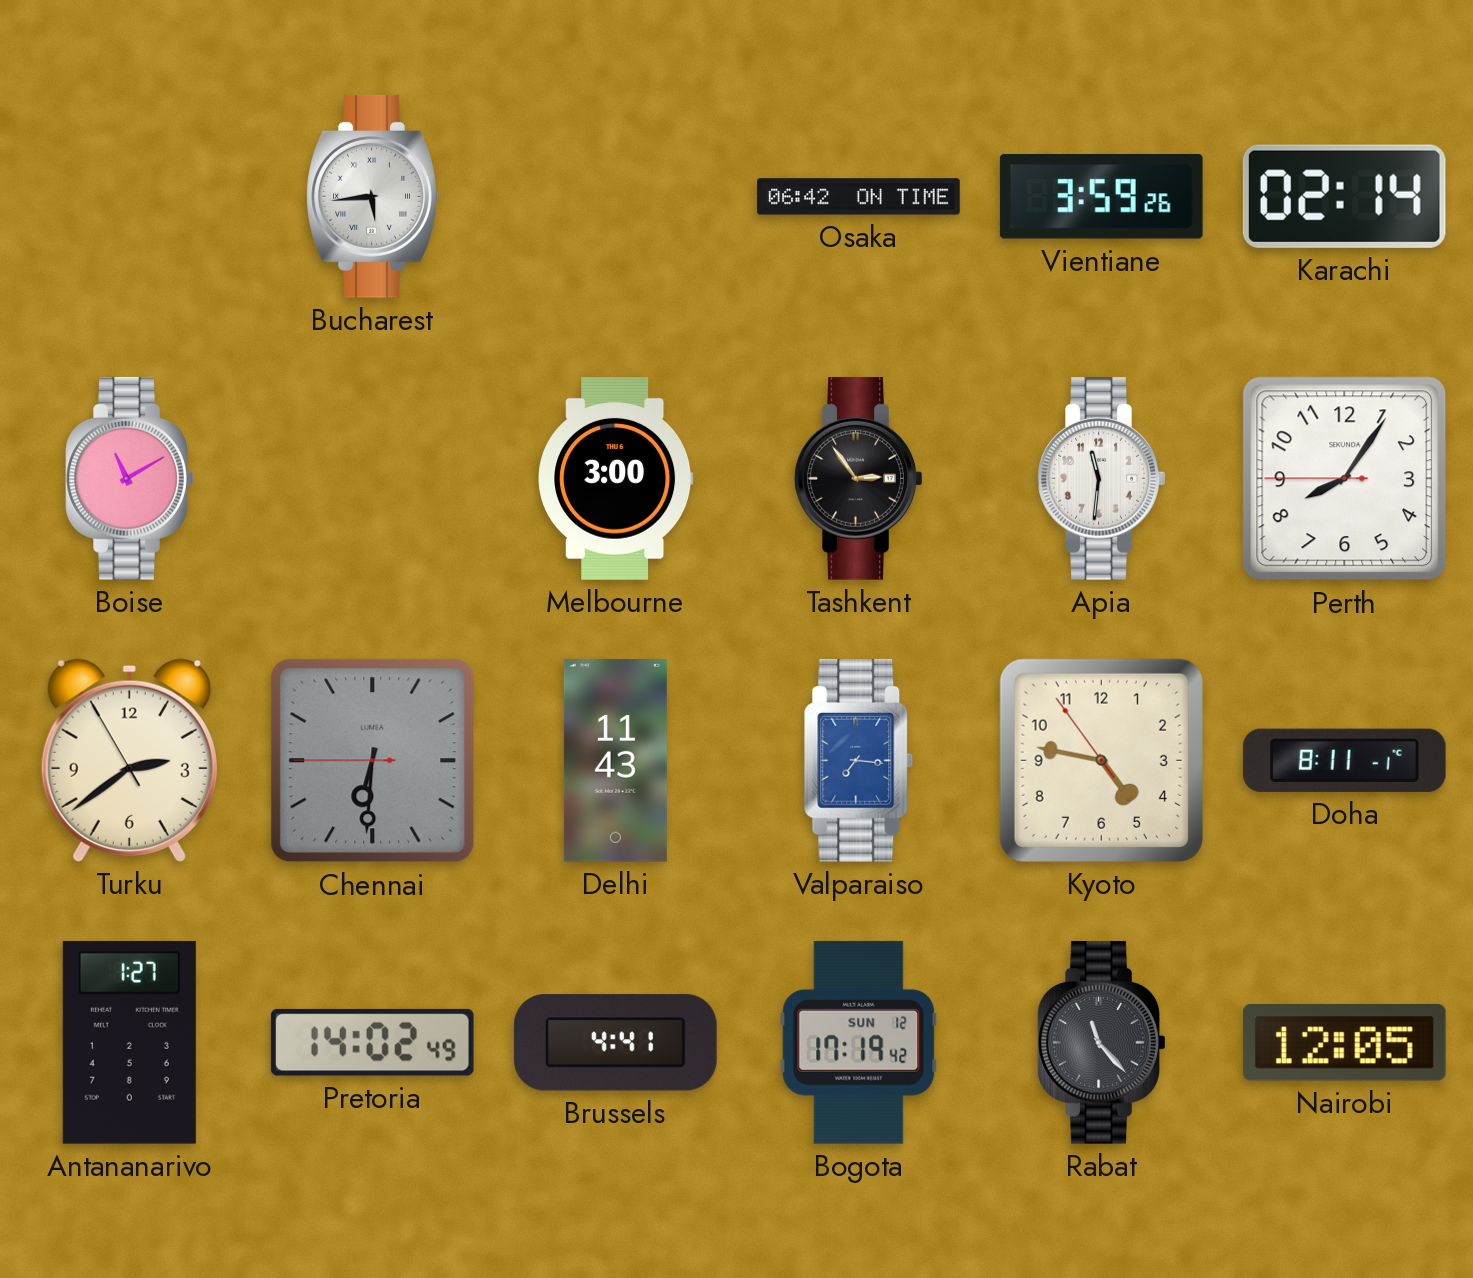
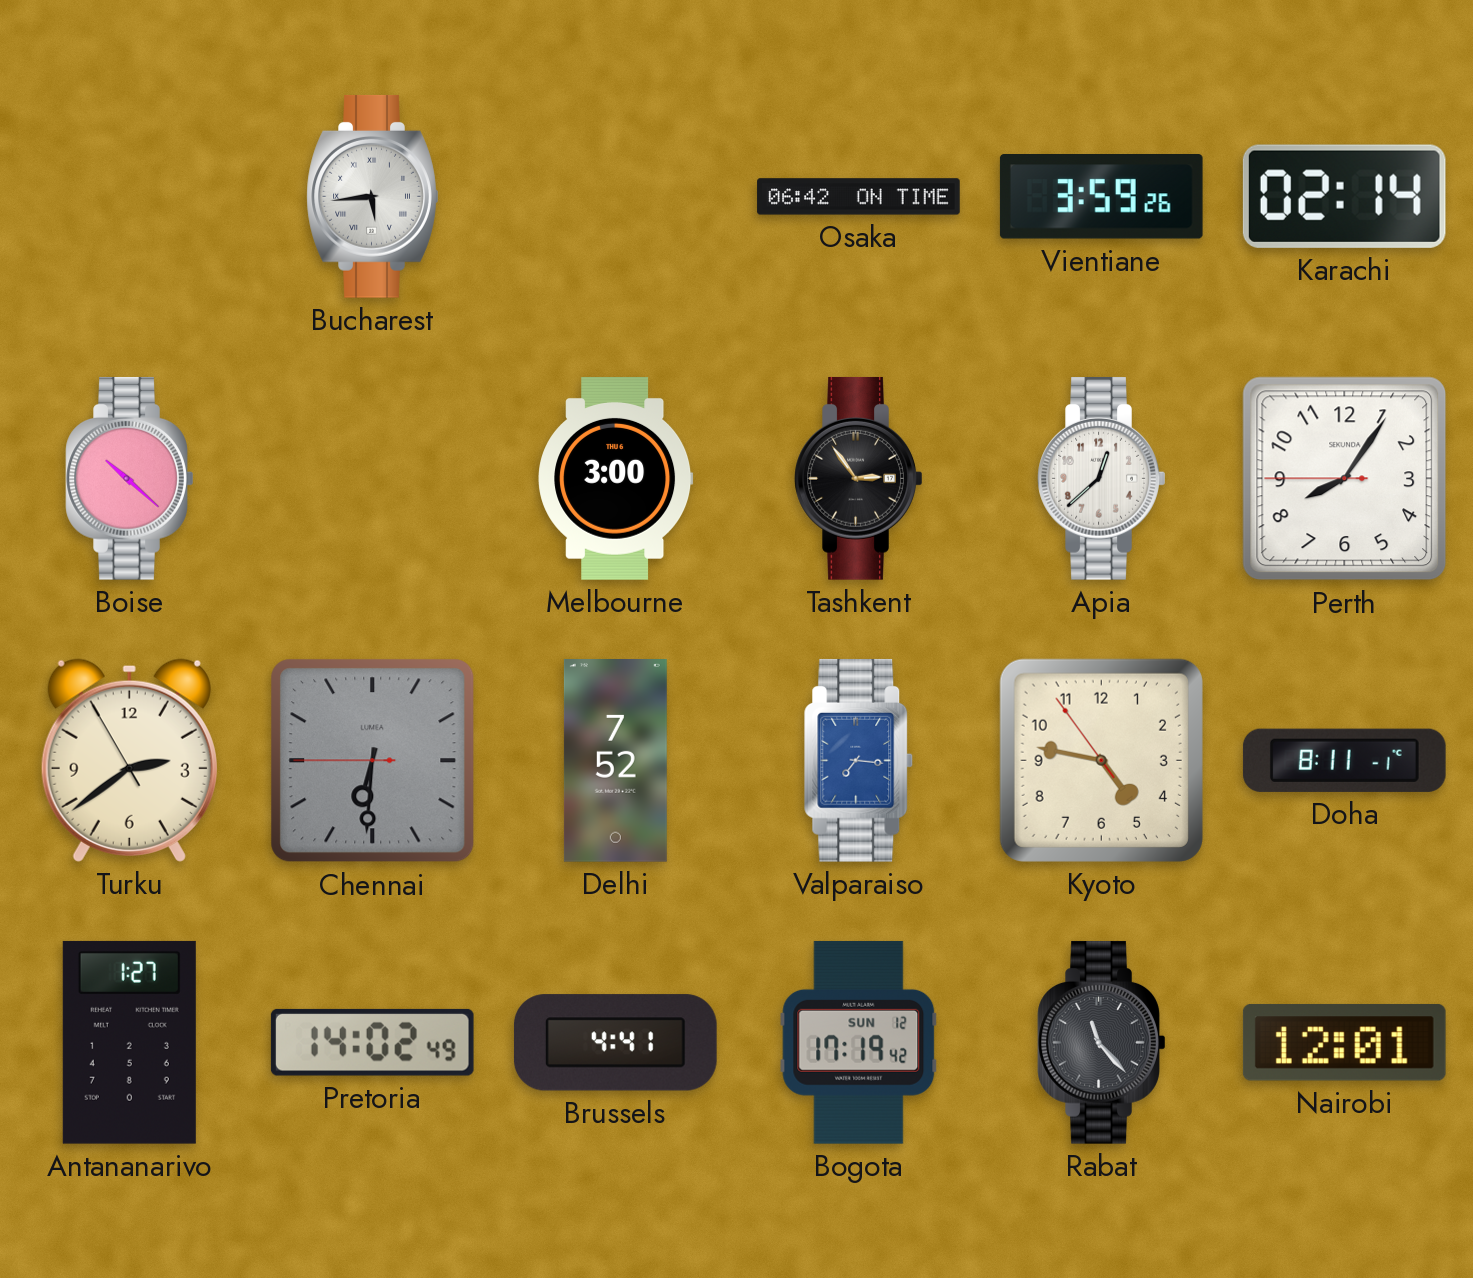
Boise: 11:10 -> 10:22
Apia: 11:31 -> 12:38
Delhi: 11:43 -> 7:52
Nairobi: 12:05 -> 12:01
